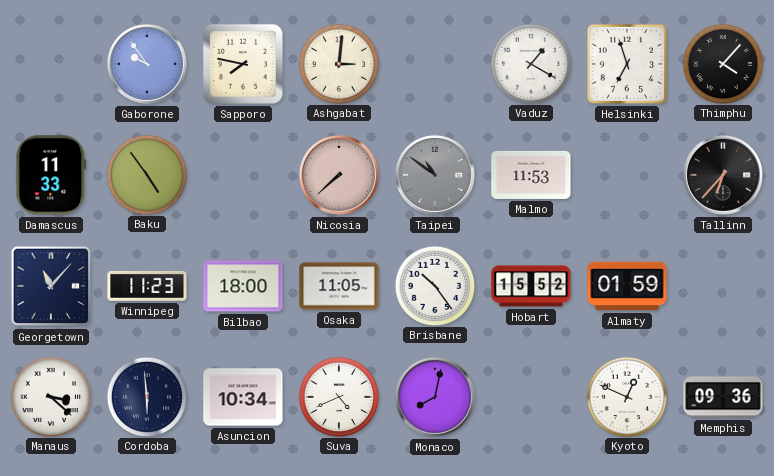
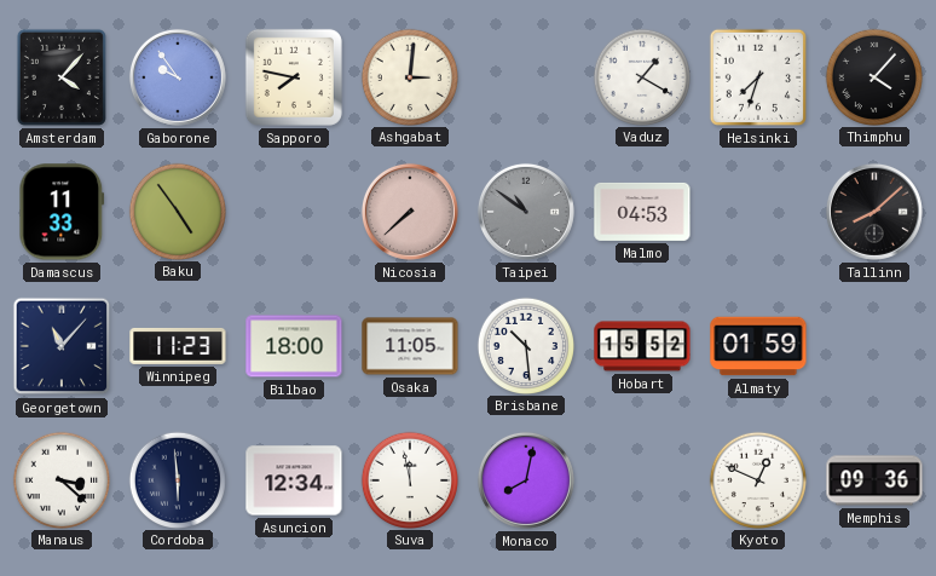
Amsterdam: none -> 4:07
Helsinki: 6:57 -> 7:33
Malmo: 11:53 -> 04:53
Tallinn: 6:37 -> 8:08
Brisbane: 10:24 -> 10:29
Asuncion: 10:34 -> 12:34
Suva: 4:41 -> 11:58
